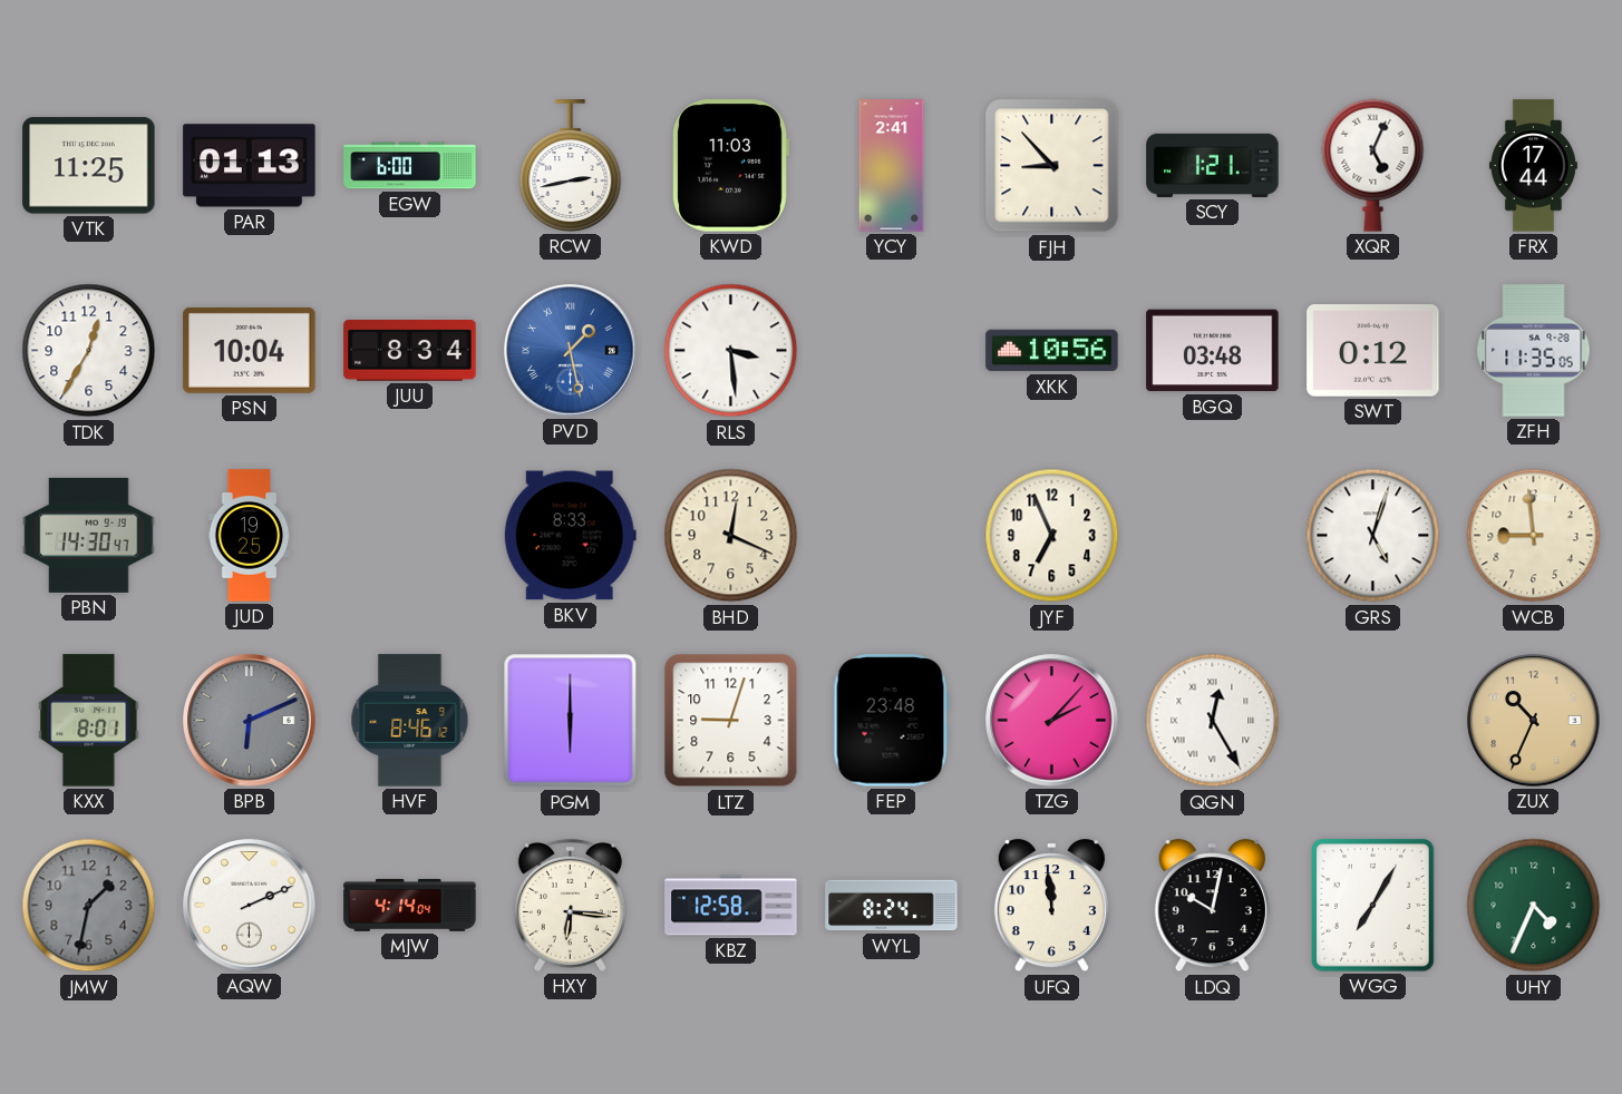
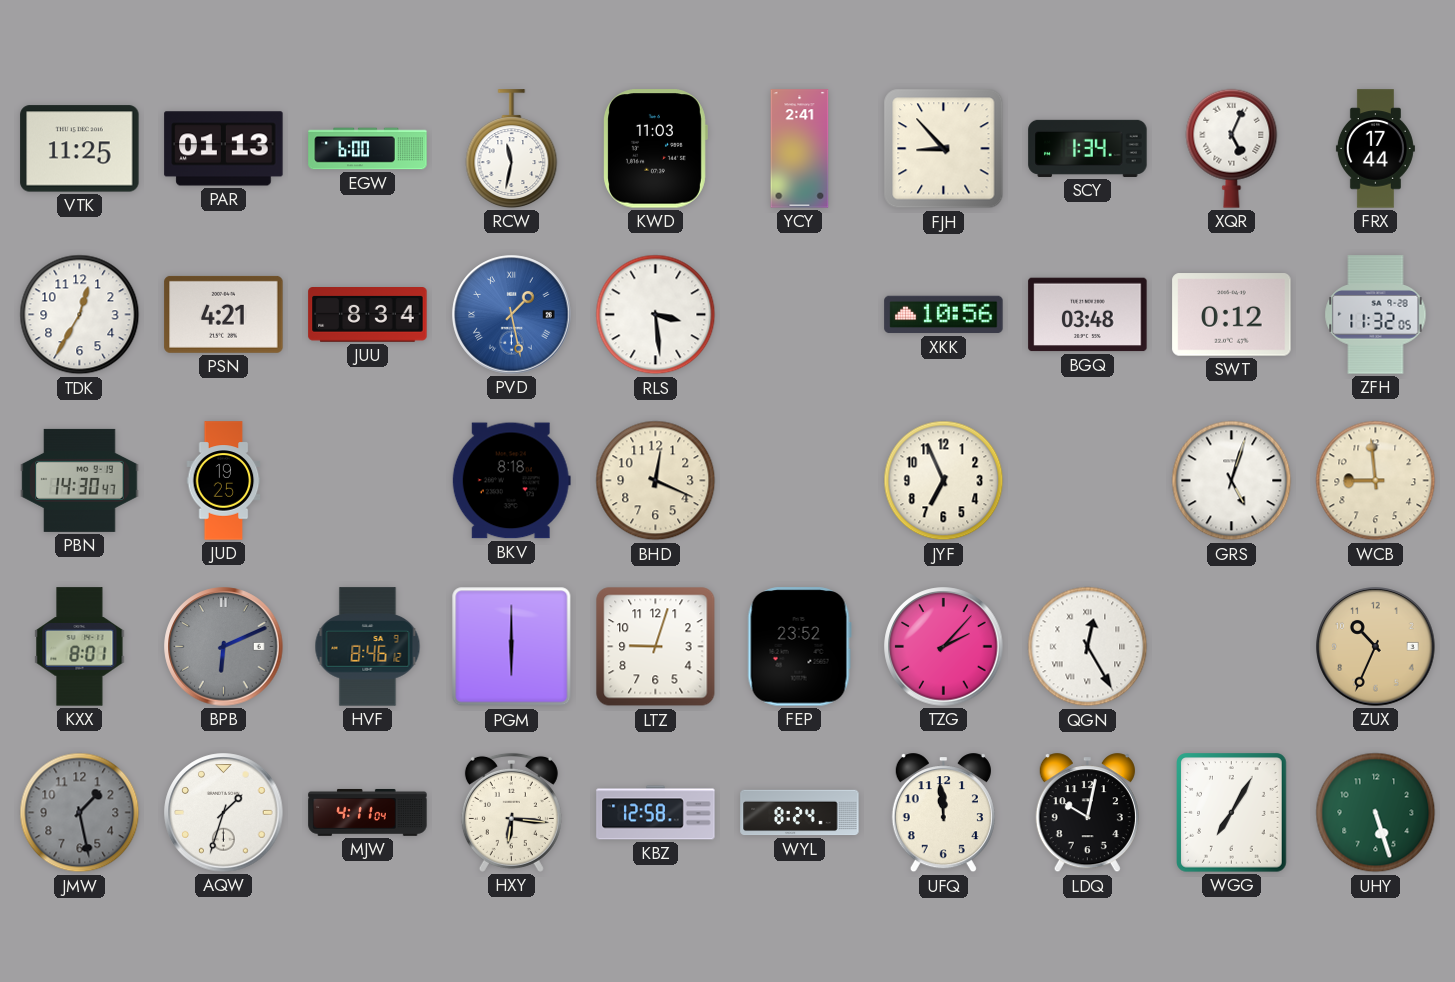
RCW: 2:43 -> 11:32
SCY: 1:21 -> 1:34
PSN: 10:04 -> 4:21
ZFH: 11:35 -> 11:32
BKV: 8:33 -> 8:18
FEP: 23:48 -> 23:52
JMW: 1:32 -> 1:28
AQW: 2:11 -> 1:33
MJW: 4:14 -> 4:11
UHY: 4:34 -> 5:27
